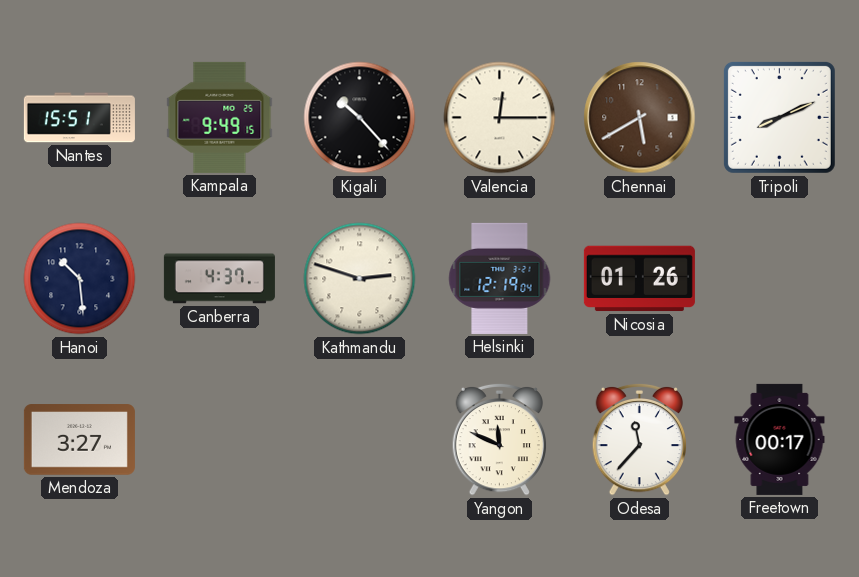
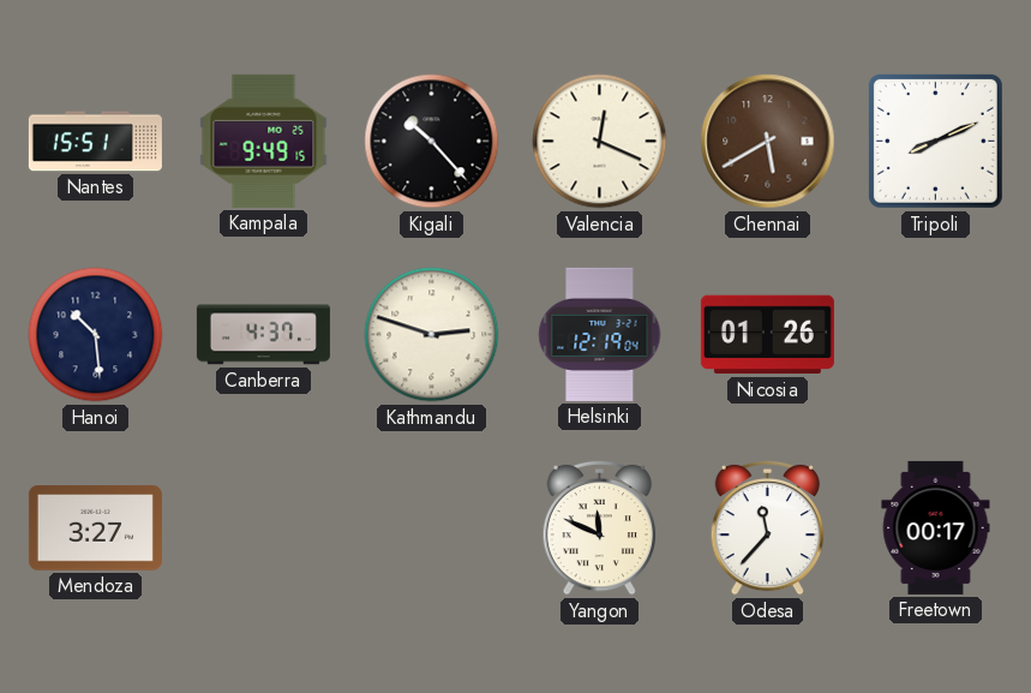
Valencia: 12:15 -> 12:19
